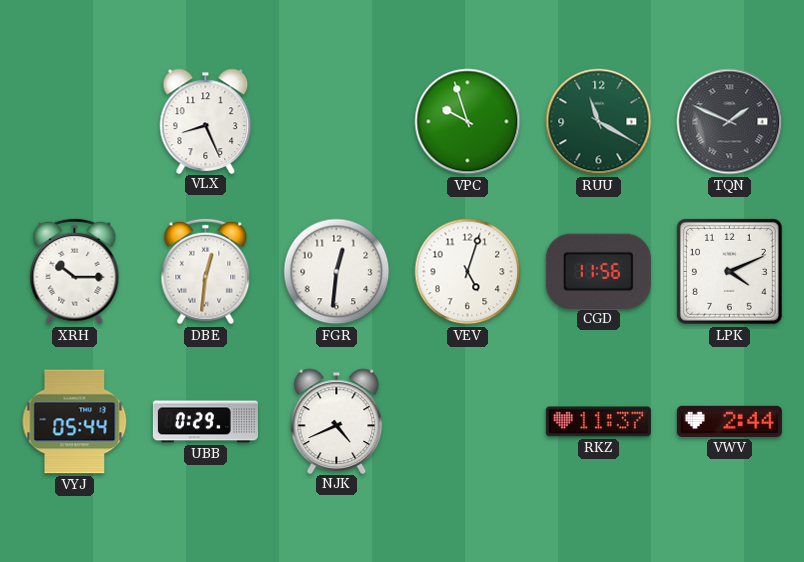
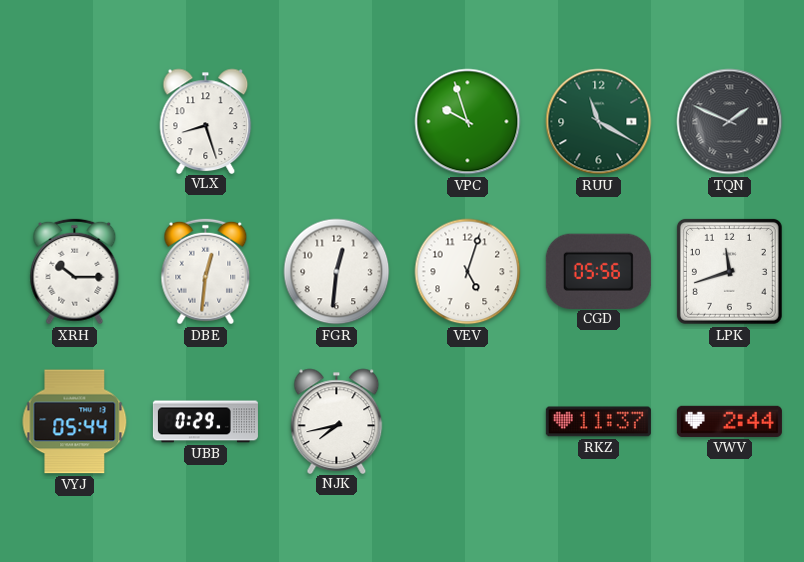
VLX: 8:26 -> 8:27
CGD: 11:56 -> 05:56
LPK: 4:11 -> 11:42
NJK: 4:41 -> 7:43
